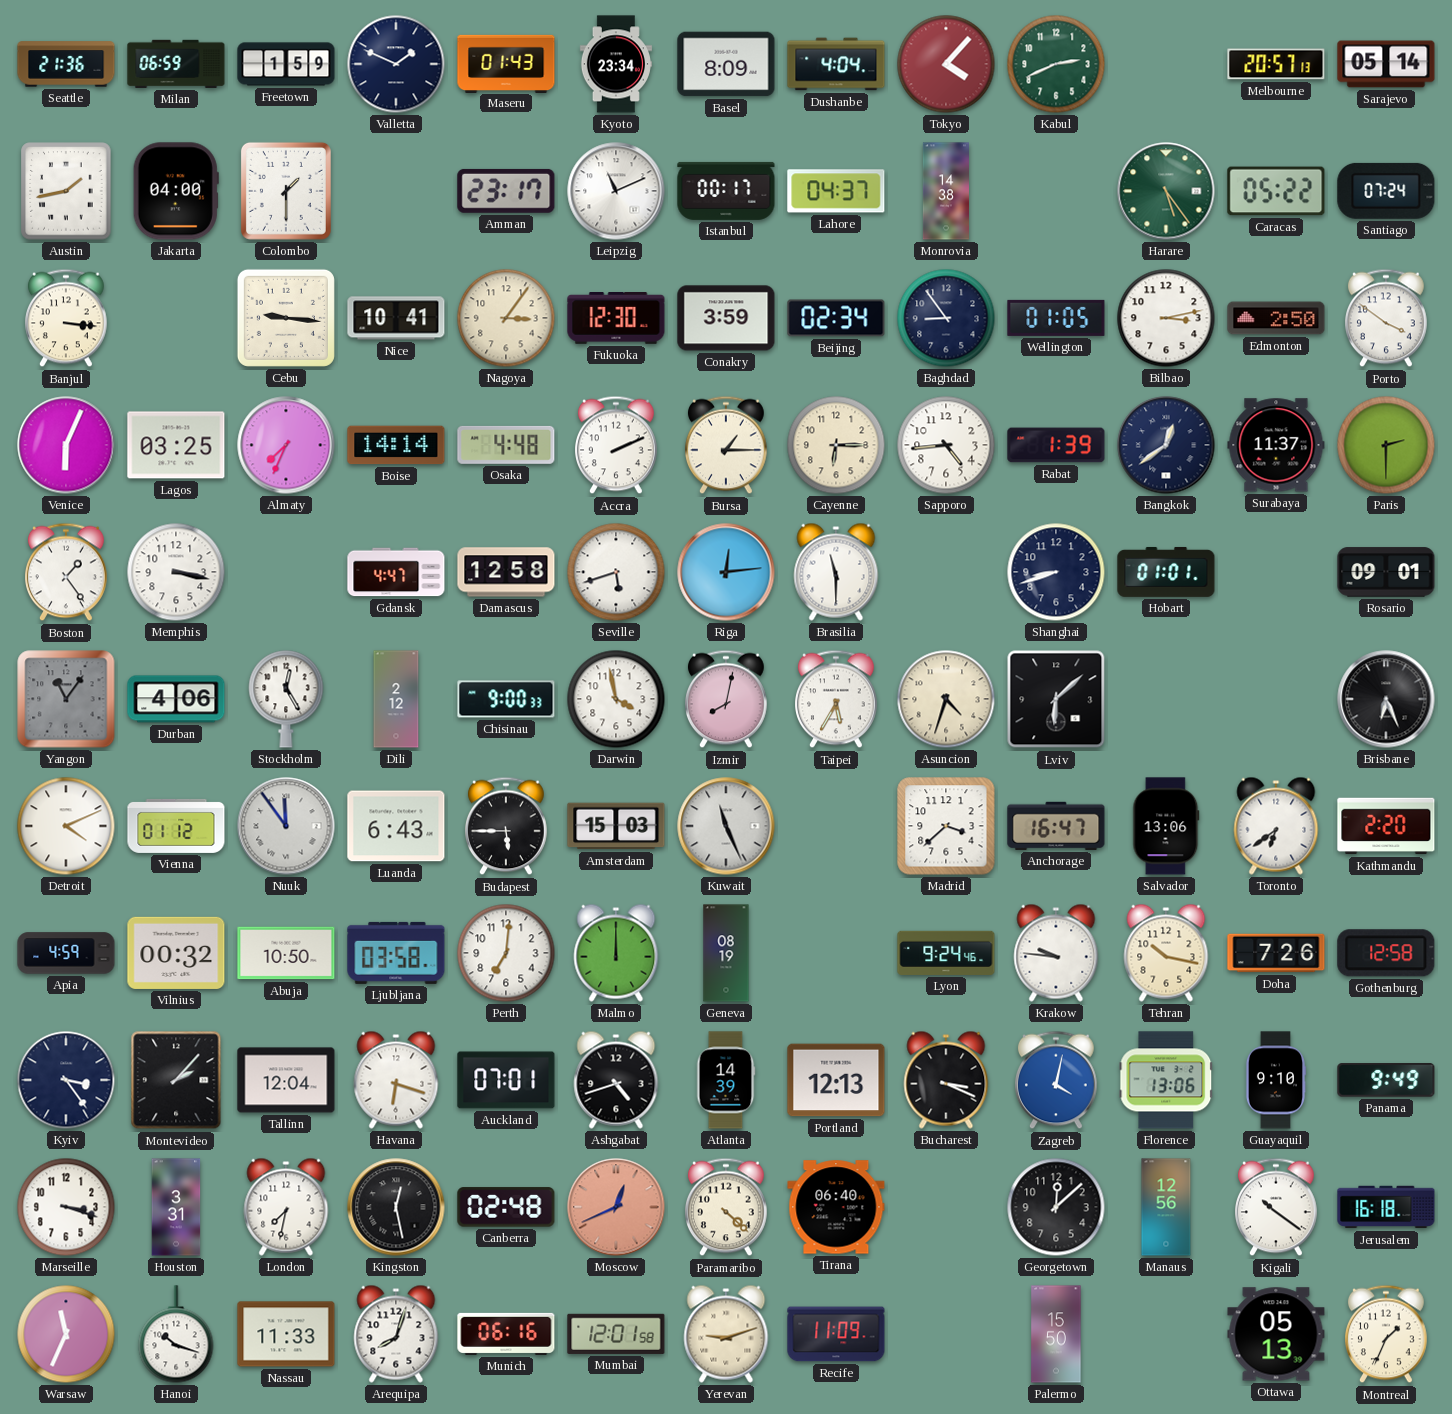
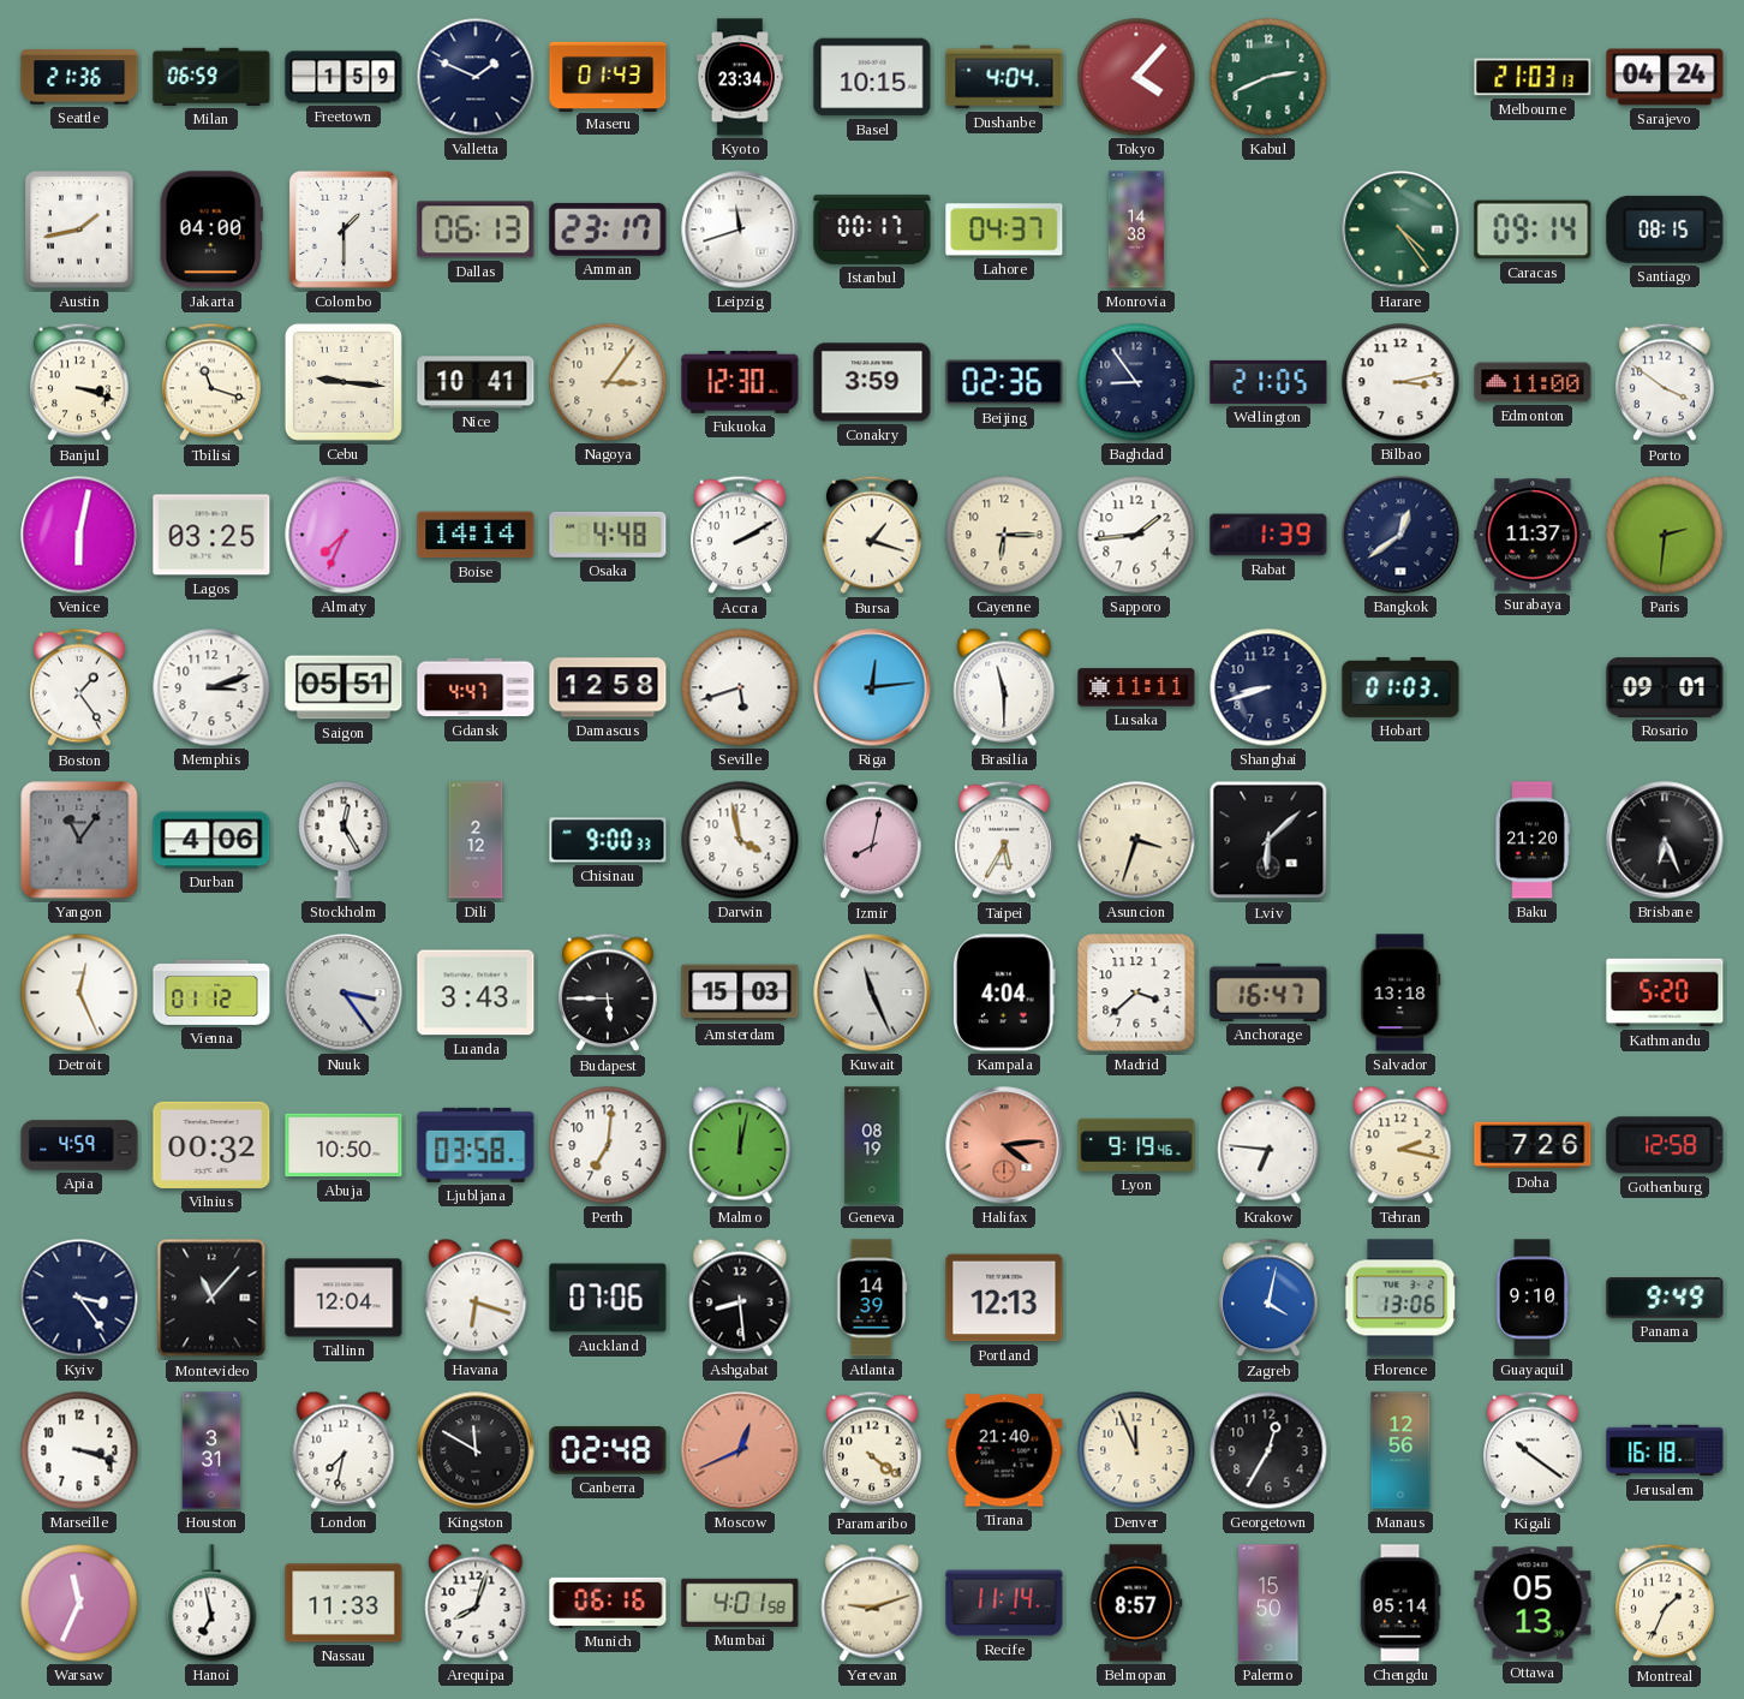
Basel: 8:09 -> 10:15
Melbourne: 20:57 -> 21:03
Sarajevo: 05:14 -> 04:24
Dallas: none -> 06:13
Leipzig: 11:11 -> 11:42
Harare: 5:24 -> 4:24
Caracas: 05:22 -> 09:14
Santiago: 07:24 -> 08:15
Banjul: 3:16 -> 3:18
Tbilisi: none -> 11:18
Beijing: 02:34 -> 02:36
Wellington: 01:05 -> 21:05
Edmonton: 2:50 -> 11:00
Venice: 6:04 -> 6:02
Accra: 2:11 -> 2:10
Bursa: 1:15 -> 1:18
Sapporo: 4:44 -> 1:44
Paris: 2:30 -> 2:31
Memphis: 3:17 -> 3:12
Saigon: none -> 05:51
Lusaka: none -> 11:11
Hobart: 01:01 -> 01:03
Asuncion: 4:33 -> 3:33
Baku: none -> 21:20
Detroit: 4:11 -> 12:26
Nuuk: 11:54 -> 3:24
Luanda: 6:43 -> 3:43
Kampala: none -> 4:04
Salvador: 13:06 -> 13:18
Toronto: 6:39 -> none
Kathmandu: 2:20 -> 5:20
Malmo: 12:00 -> 12:02
Halifax: none -> 4:14
Lyon: 9:24 -> 9:19
Krakow: 9:46 -> 6:46
Tehran: 10:17 -> 2:17
Montevideo: 2:07 -> 11:07
Auckland: 07:01 -> 07:06
Ashgabat: 4:42 -> 8:29
Bucharest: 3:19 -> none
Kingston: 12:28 -> 11:50
Paramaribo: 4:22 -> 4:21
Tirana: 06:40 -> 21:40
Denver: none -> 11:56
Georgetown: 12:08 -> 12:35
Hanoi: 10:18 -> 6:58
Mumbai: 12:01 -> 4:01
Recife: 11:09 -> 11:14
Belmopan: none -> 8:57
Chengdu: none -> 05:14
